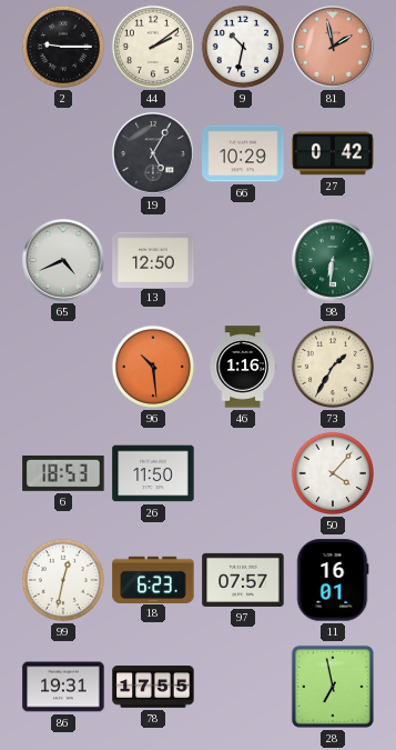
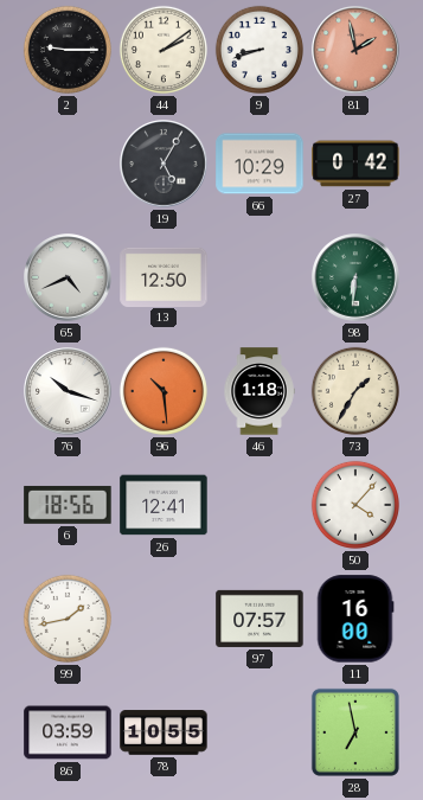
9: 10:32 -> 8:42
76: none -> 10:18
46: 1:16 -> 1:18
6: 18:53 -> 18:56
26: 11:50 -> 12:41
99: 12:32 -> 1:43
18: 6:23 -> none
11: 16:01 -> 16:00
86: 19:31 -> 03:59
78: 17:55 -> 10:55
